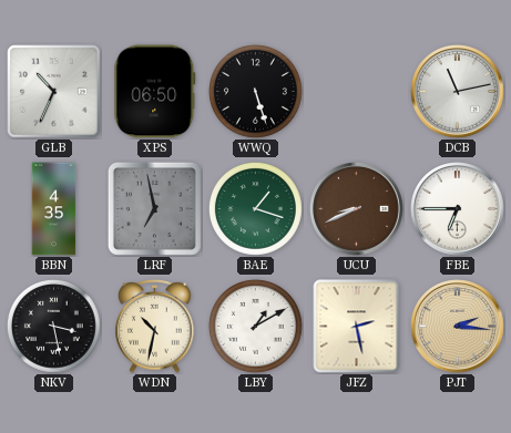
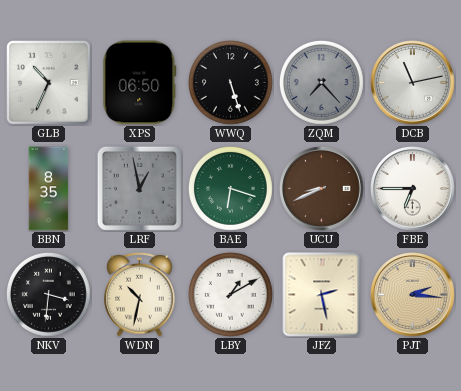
ZQM: none -> 7:23
BBN: 4:35 -> 8:35
LRF: 6:58 -> 12:58
BAE: 1:18 -> 6:18
NKV: 3:28 -> 3:31
